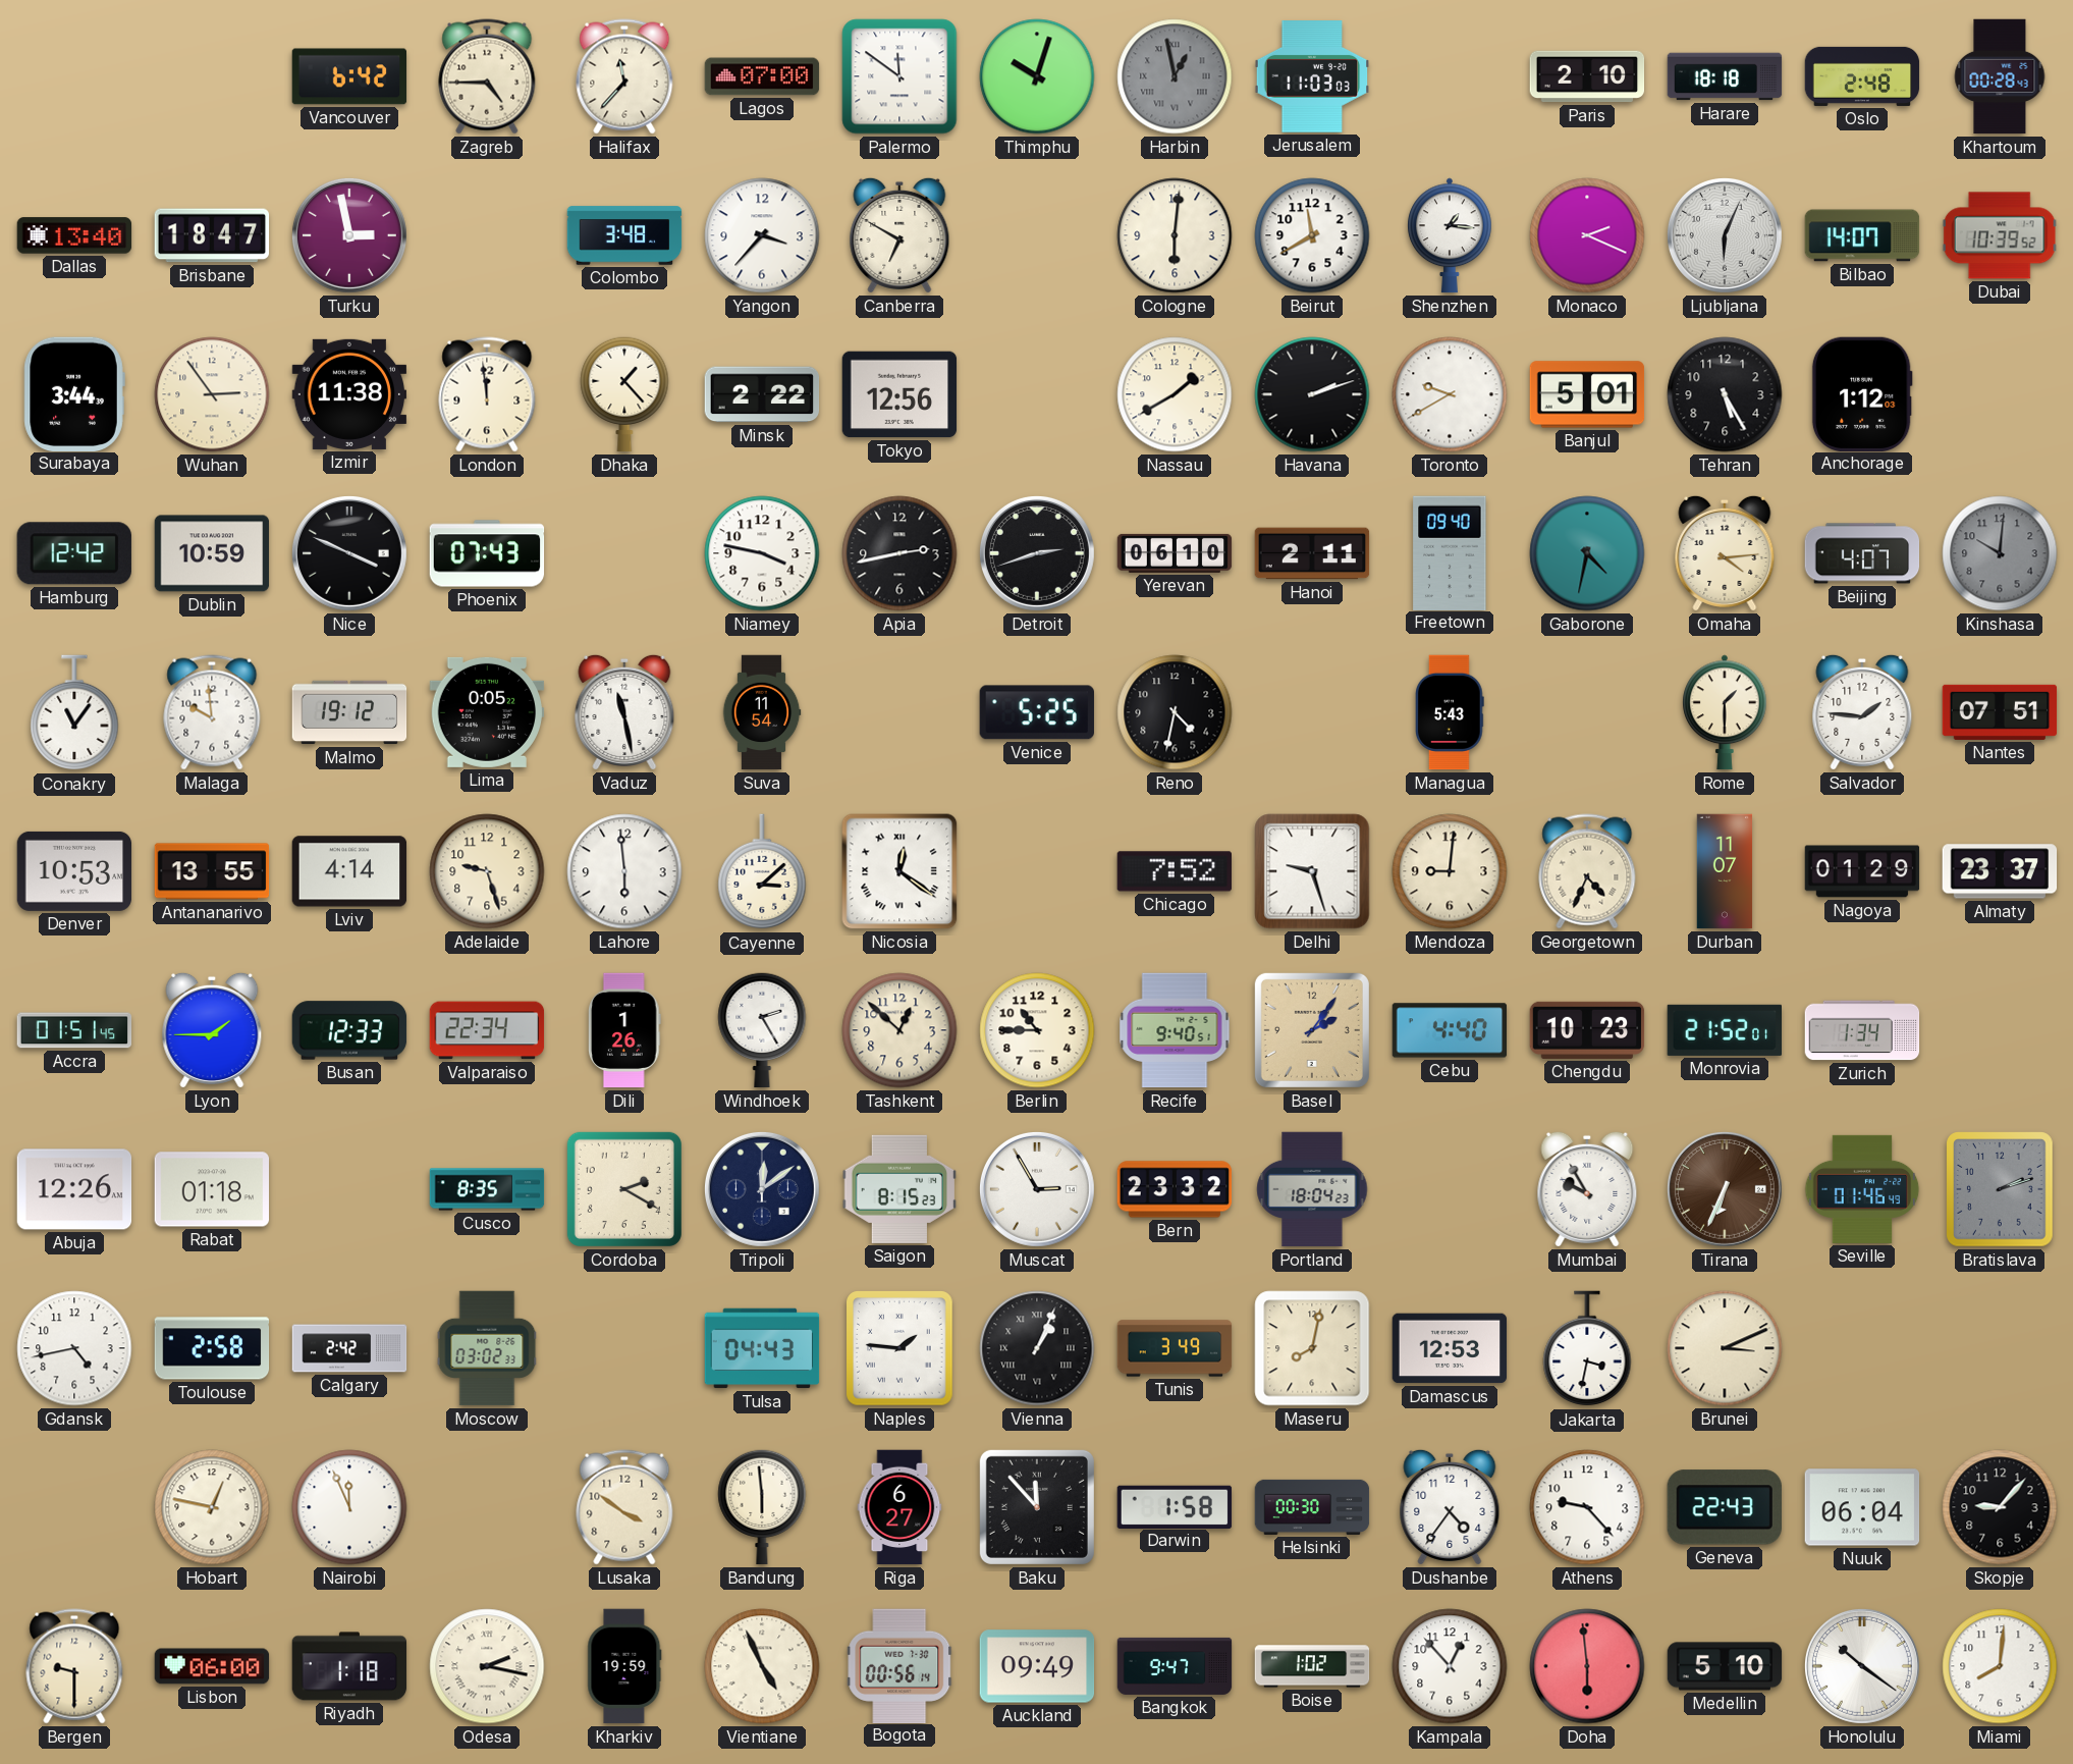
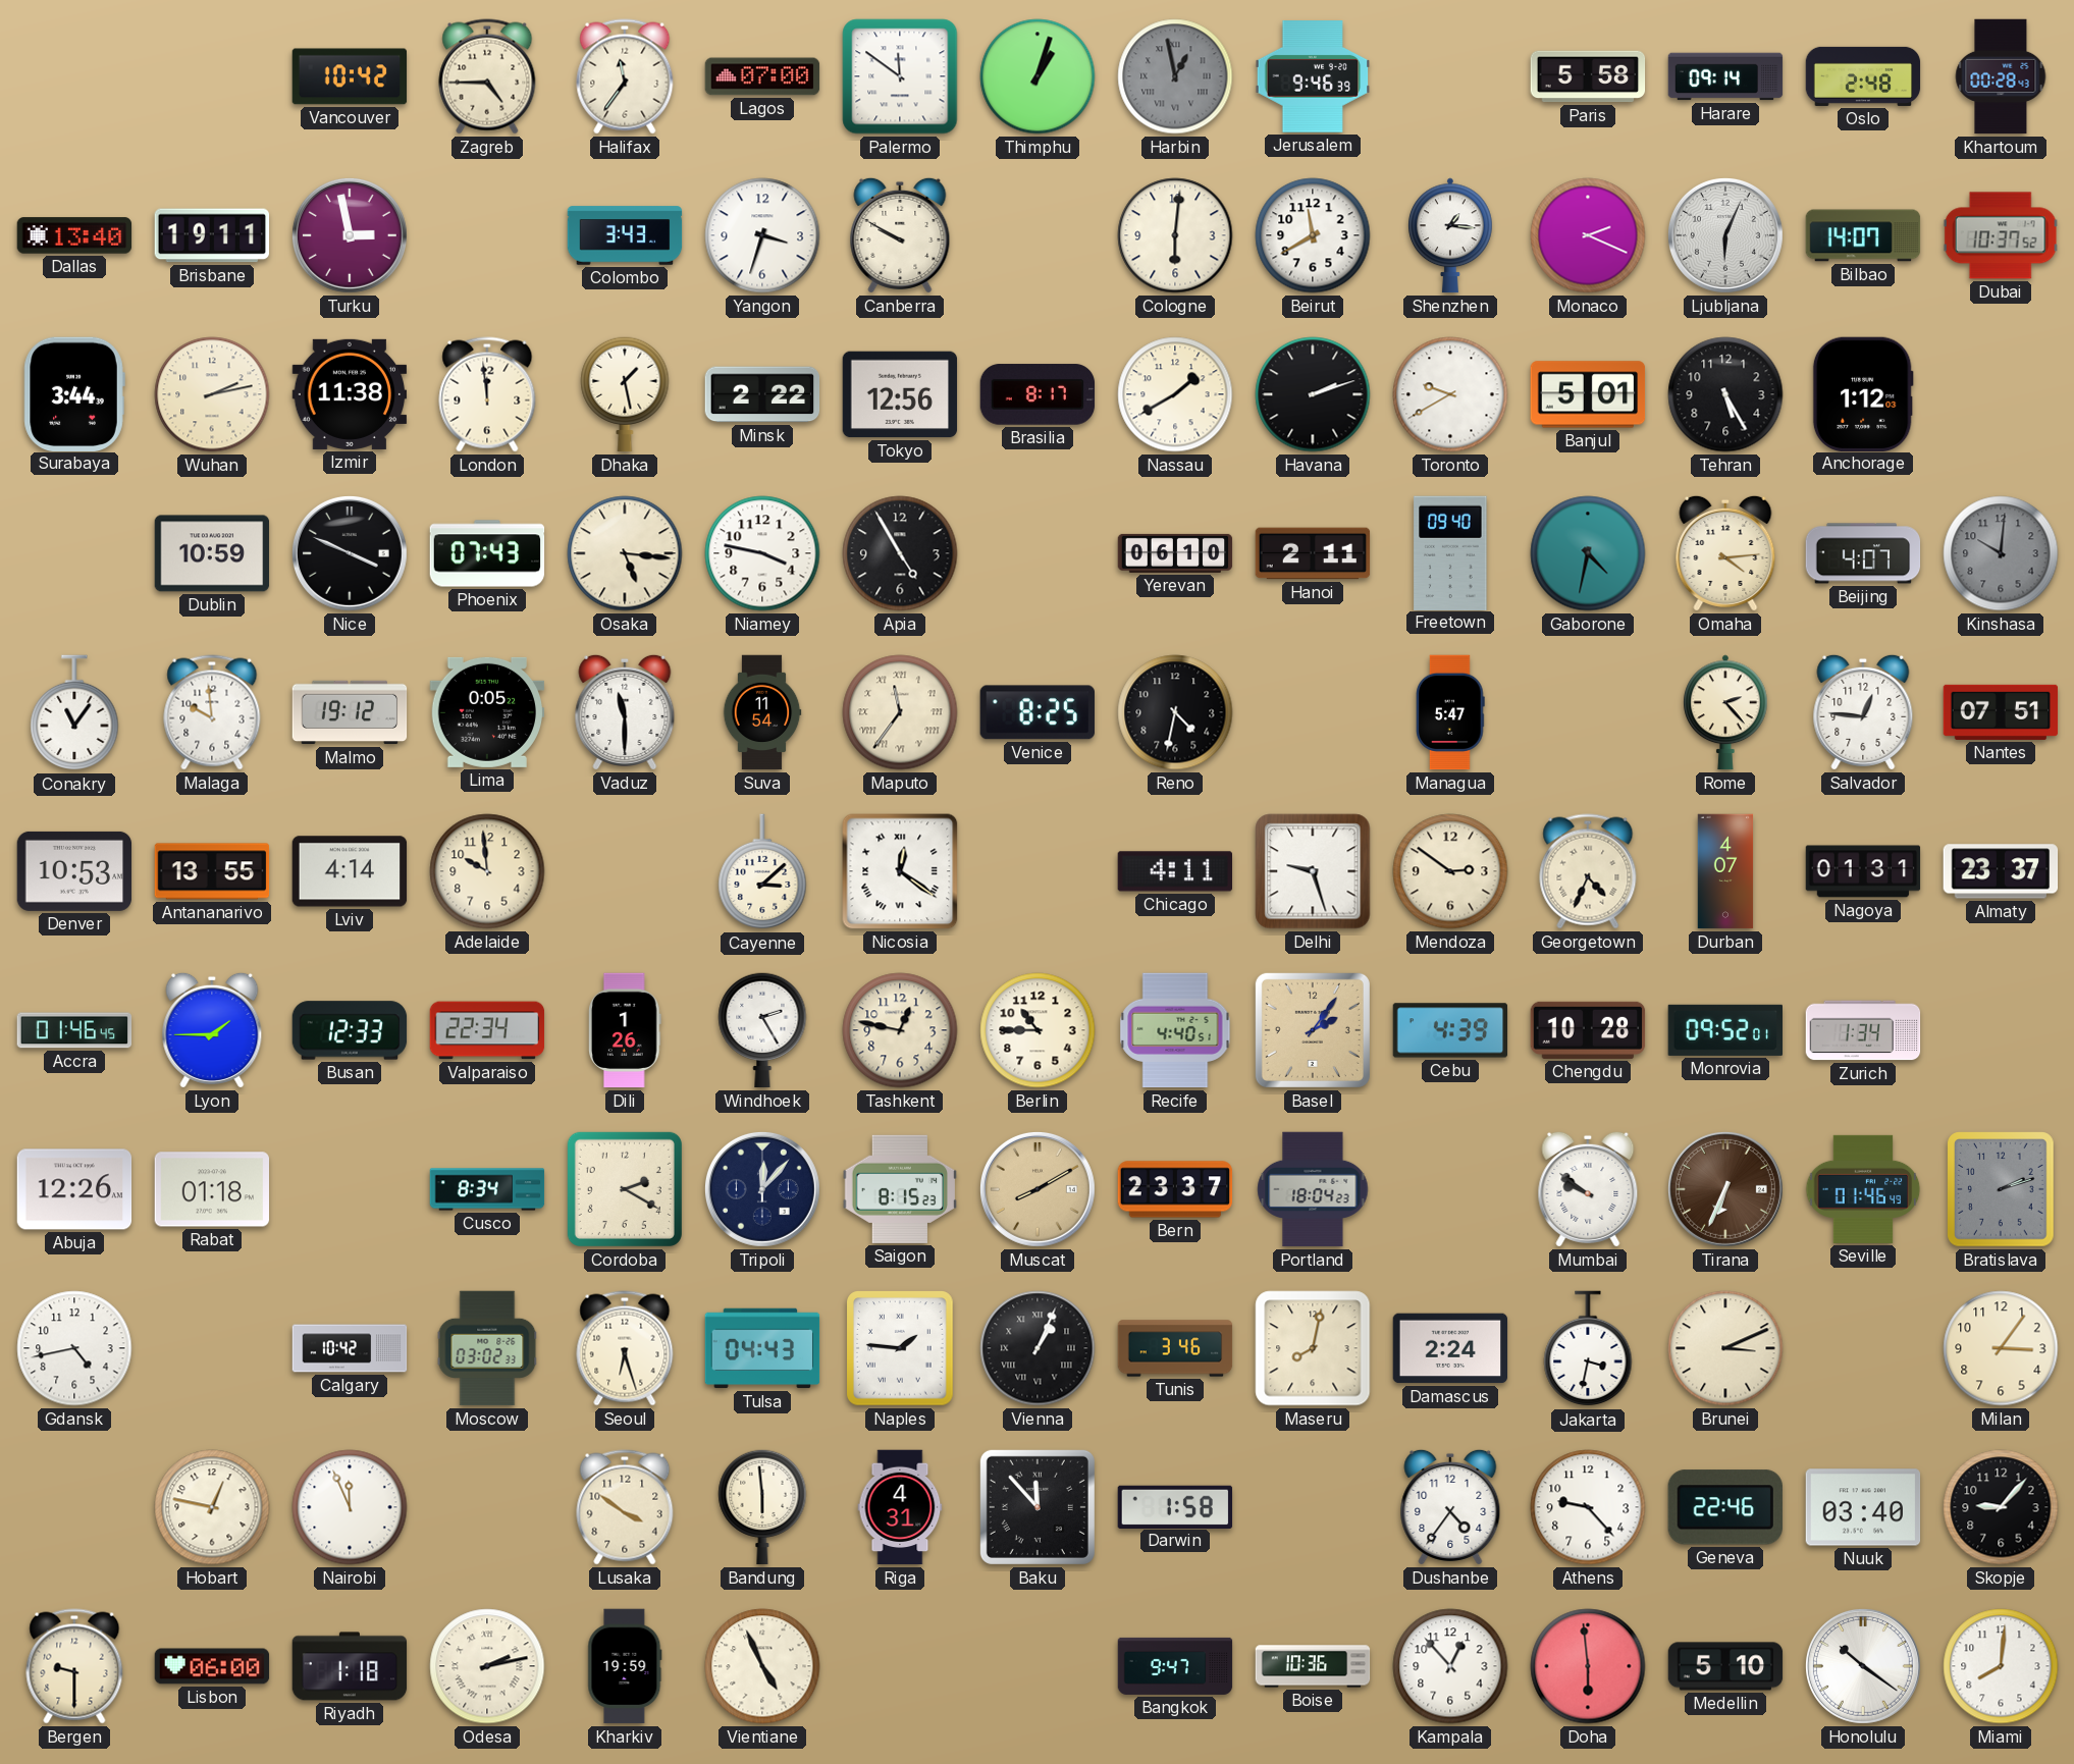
Vancouver: 6:42 -> 10:42
Halifax: 11:37 -> 11:36
Thimphu: 10:03 -> 1:03
Jerusalem: 11:03 -> 9:46
Paris: 2:10 -> 5:58
Harare: 18:18 -> 09:14
Brisbane: 18:47 -> 19:11
Colombo: 3:48 -> 3:43
Yangon: 3:37 -> 3:33
Canberra: 6:50 -> 9:50
Dubai: 10:39 -> 10:37
Wuhan: 2:54 -> 2:13
Dhaka: 1:23 -> 1:28
Brasilia: none -> 8:17
Hamburg: 12:42 -> none
Osaka: none -> 5:16
Apia: 2:43 -> 4:55
Detroit: 2:42 -> none
Vaduz: 11:28 -> 11:30
Maputo: none -> 11:36
Venice: 5:25 -> 8:25
Managua: 5:43 -> 5:47
Rome: 1:30 -> 2:23
Salvador: 1:46 -> 12:46
Adelaide: 9:27 -> 9:59
Lahore: 5:59 -> none
Chicago: 7:52 -> 4:11
Mendoza: 9:01 -> 2:51
Durban: 11:07 -> 4:07
Nagoya: 01:29 -> 01:31
Accra: 01:51 -> 01:46
Tashkent: 12:52 -> 12:47
Recife: 9:40 -> 4:40
Cebu: 4:40 -> 4:39
Chengdu: 10:23 -> 10:28
Monrovia: 21:52 -> 09:52
Cusco: 8:35 -> 8:34
Tripoli: 12:09 -> 12:07
Muscat: 2:55 -> 8:10
Muscat dial: white -> champagne
Bern: 23:32 -> 23:37
Mumbai: 9:55 -> 9:51
Toulouse: 2:58 -> none
Calgary: 2:42 -> 10:42
Seoul: none -> 6:27
Tunis: 3:49 -> 3:46
Damascus: 12:53 -> 2:24
Milan: none -> 3:06
Riga: 6:27 -> 4:31
Helsinki: 00:30 -> none
Geneva: 22:43 -> 22:46
Nuuk: 06:04 -> 03:40
Odesa: 2:17 -> 2:13
Bogota: 00:56 -> none
Auckland: 09:49 -> none
Boise: 1:02 -> 10:36
